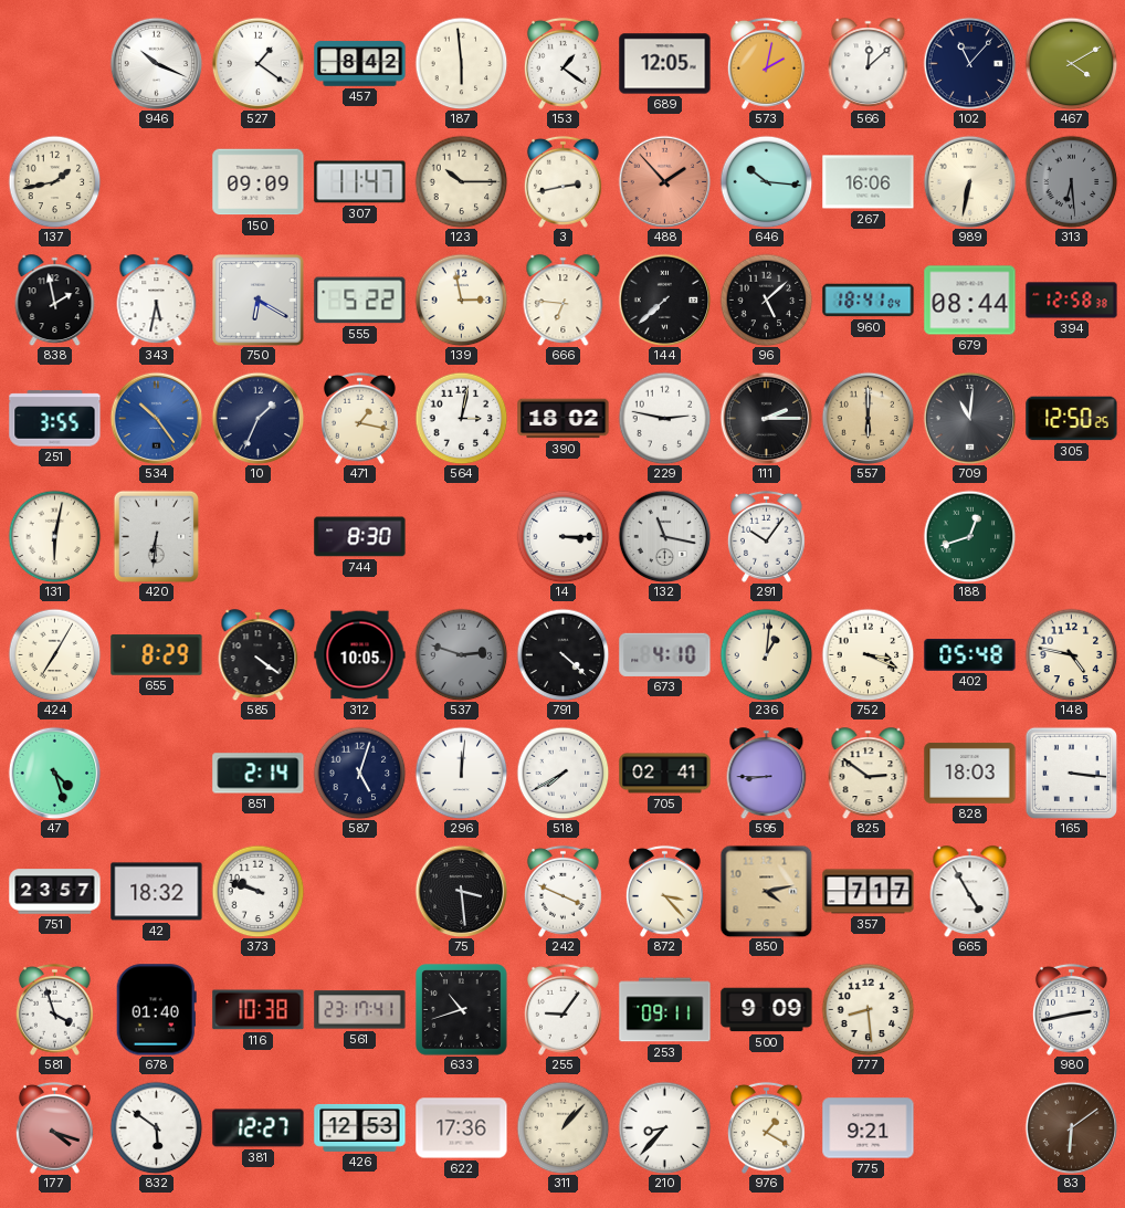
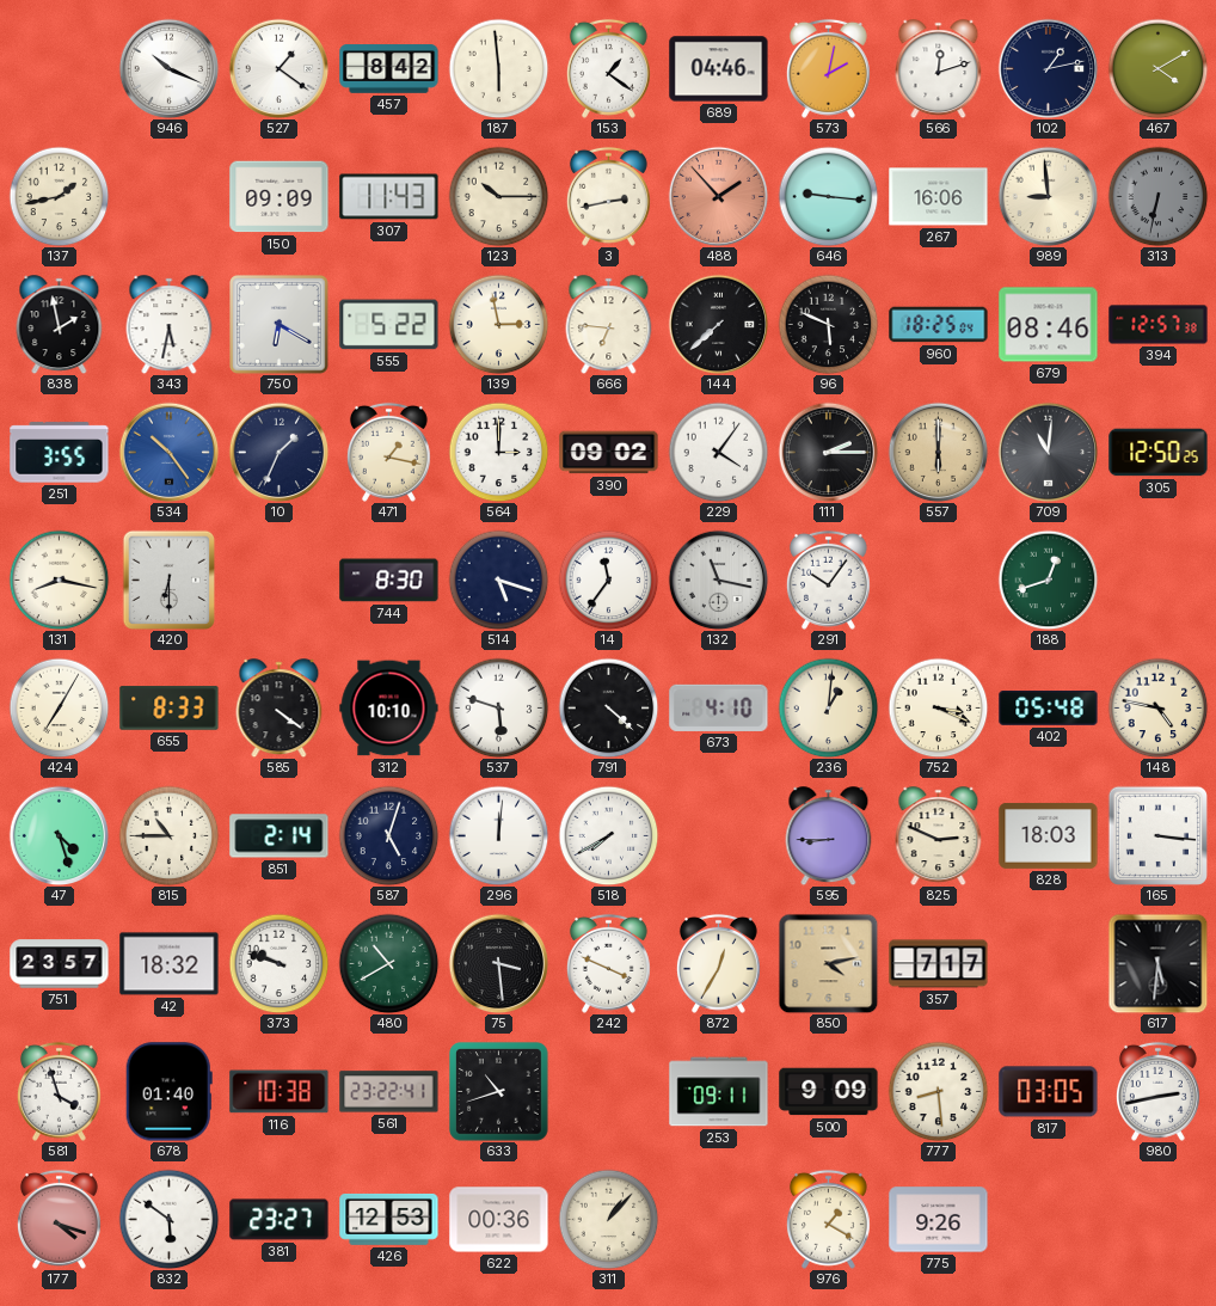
689: 12:05 -> 04:46
566: 12:08 -> 12:12
102: 11:07 -> 1:13
307: 11:47 -> 11:43
646: 10:16 -> 9:16
989: 6:32 -> 8:59
313: 6:29 -> 6:32
96: 5:08 -> 5:49
960: 18:41 -> 18:25
679: 08:44 -> 08:46
394: 12:58 -> 12:57
564: 3:02 -> 3:00
390: 18:02 -> 09:02
229: 2:47 -> 4:06
131: 6:02 -> 8:17
420: 6:31 -> 6:30
514: none -> 5:18
14: 3:15 -> 11:36
655: 8:29 -> 8:33
312: 10:05 -> 10:10
537: 2:48 -> 5:48
537 dial: grey -> white
815: none -> 10:45
705: 02:41 -> none
825: 2:51 -> 2:49
480: none -> 10:40
872: 3:23 -> 12:35
665: 4:55 -> none
617: none -> 5:31
561: 23:17 -> 23:22
255: 9:06 -> none
817: none -> 03:05
381: 12:27 -> 23:27
622: 17:36 -> 00:36
210: 8:37 -> none
775: 9:21 -> 9:26
83: 6:09 -> none
